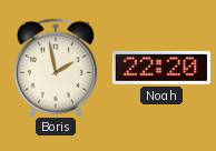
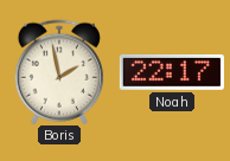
Noah: 22:20 -> 22:17
